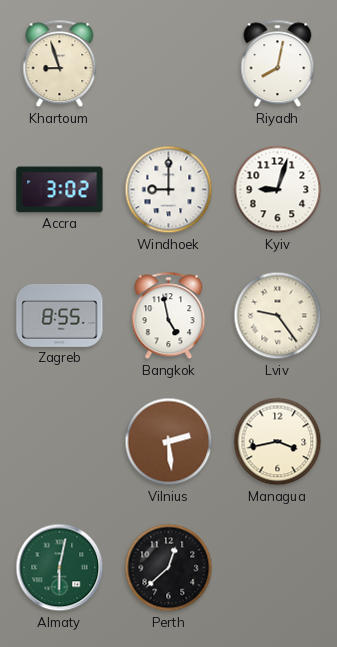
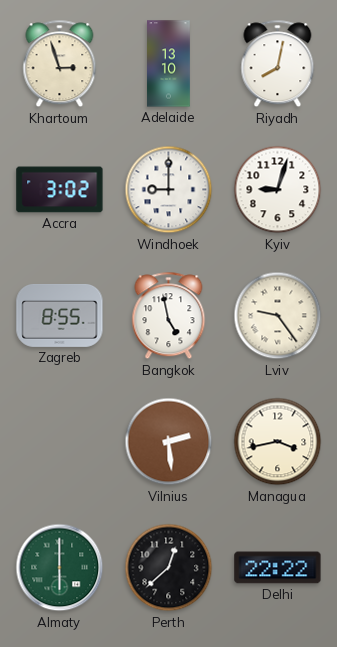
Khartoum: 8:57 -> 2:57
Adelaide: none -> 13:10
Almaty: 6:02 -> 6:00
Delhi: none -> 22:22
